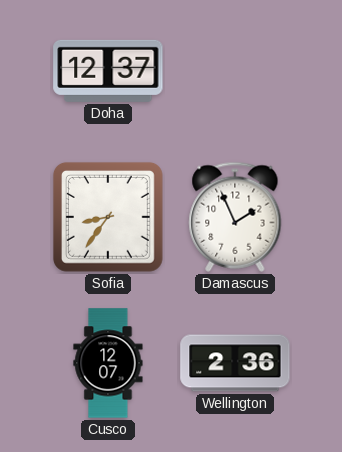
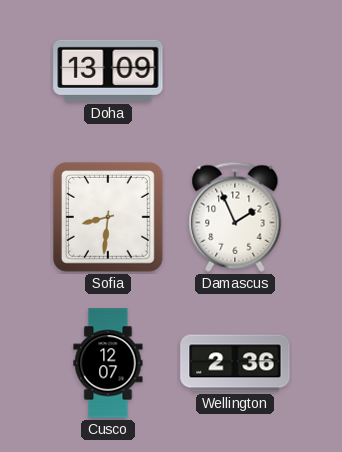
Doha: 12:37 -> 13:09
Sofia: 8:36 -> 8:31
